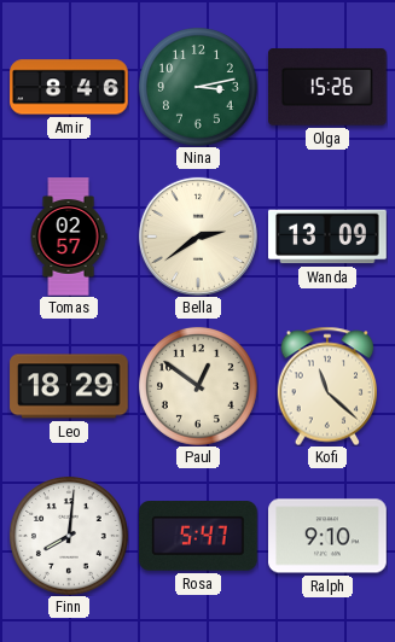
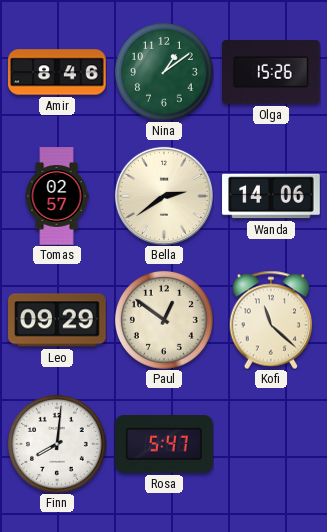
Nina: 3:13 -> 1:09
Wanda: 13:09 -> 14:06
Leo: 18:29 -> 09:29
Ralph: 9:10 -> none
